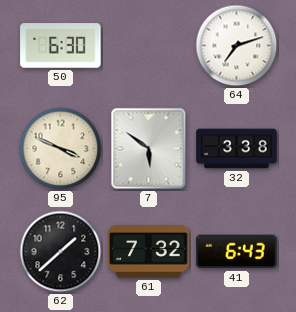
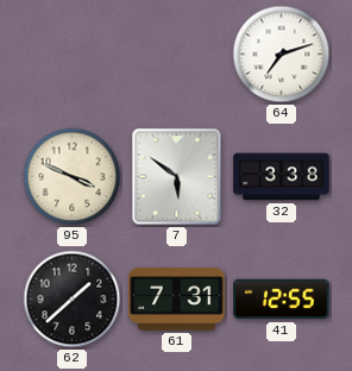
50: 6:30 -> none
61: 7:32 -> 7:31
41: 6:43 -> 12:55
